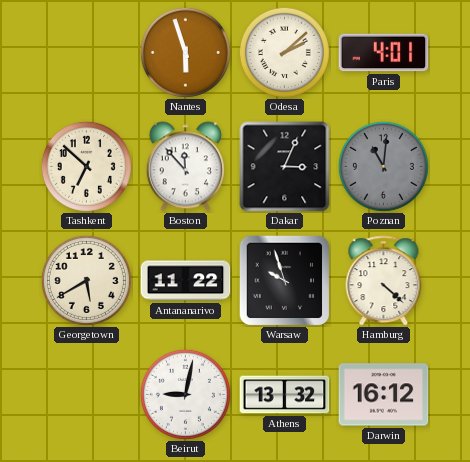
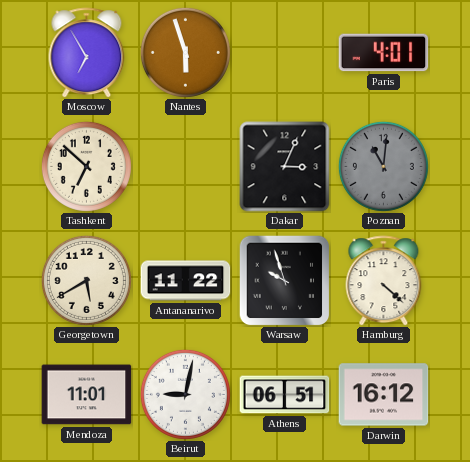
Moscow: none -> 6:55
Odesa: 2:08 -> none
Boston: 11:53 -> none
Mendoza: none -> 11:01
Athens: 13:32 -> 06:51
